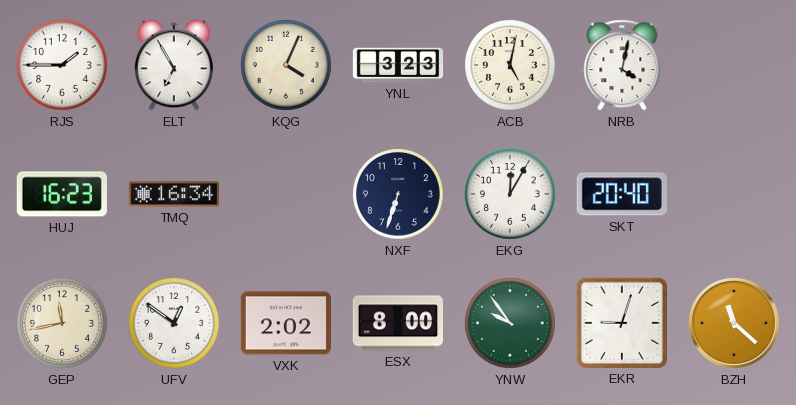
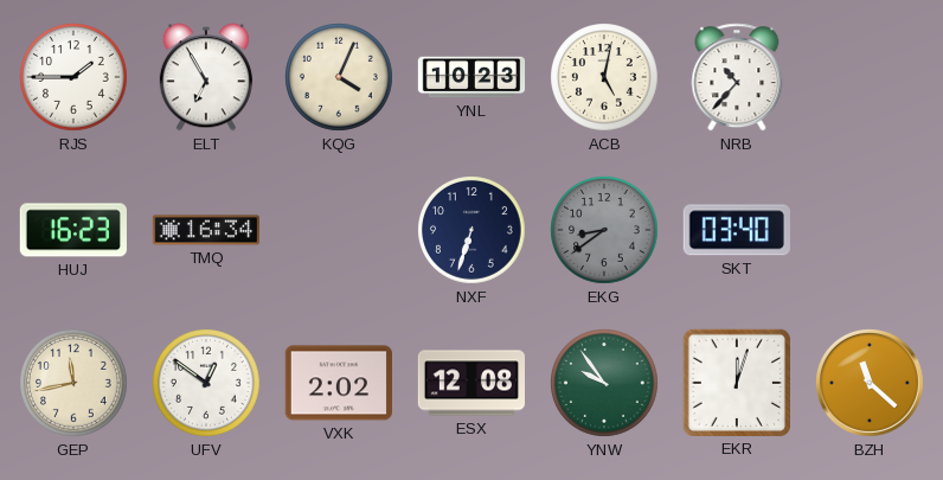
YNL: 3:23 -> 10:23
NRB: 4:02 -> 10:37
EKG: 12:05 -> 8:39
EKG dial: white -> grey
SKT: 20:40 -> 03:40
ESX: 8:00 -> 12:08
EKR: 9:03 -> 12:03
